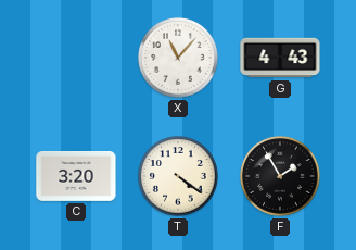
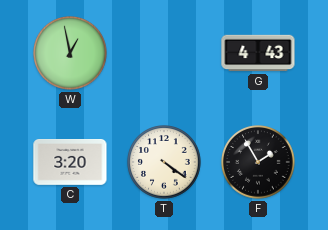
W: none -> 12:58
X: 11:07 -> none
